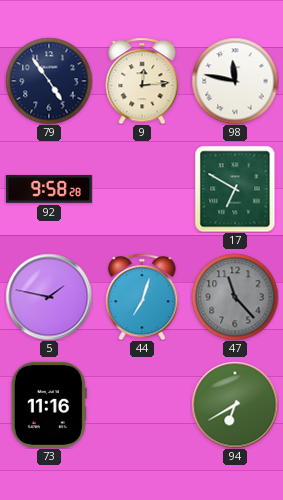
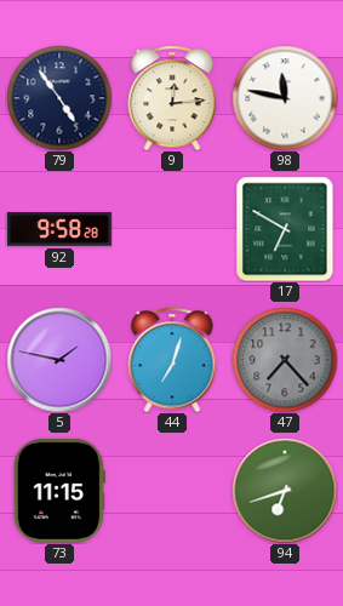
47: 11:23 -> 7:23
73: 11:16 -> 11:15
94: 6:40 -> 6:42
